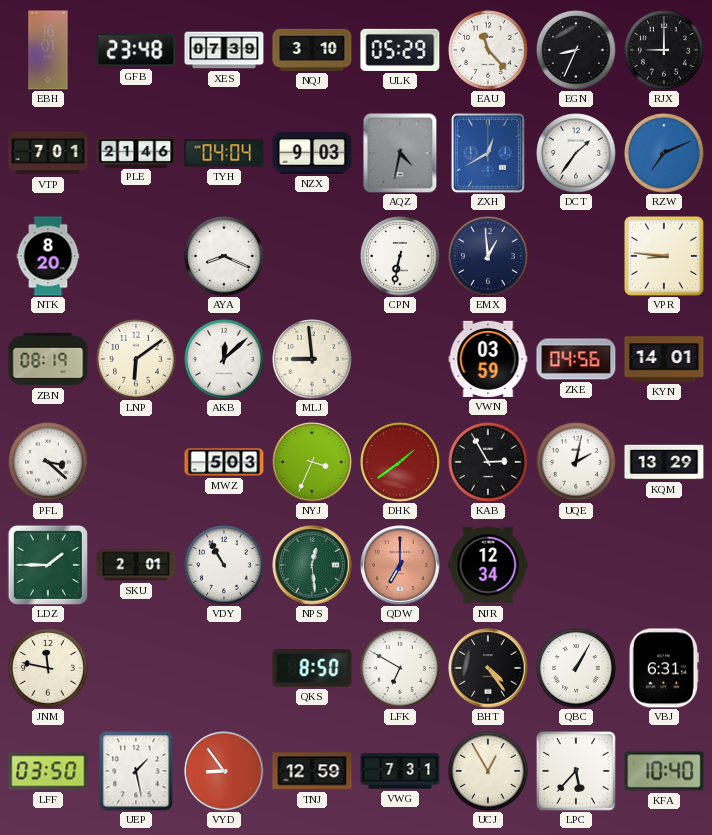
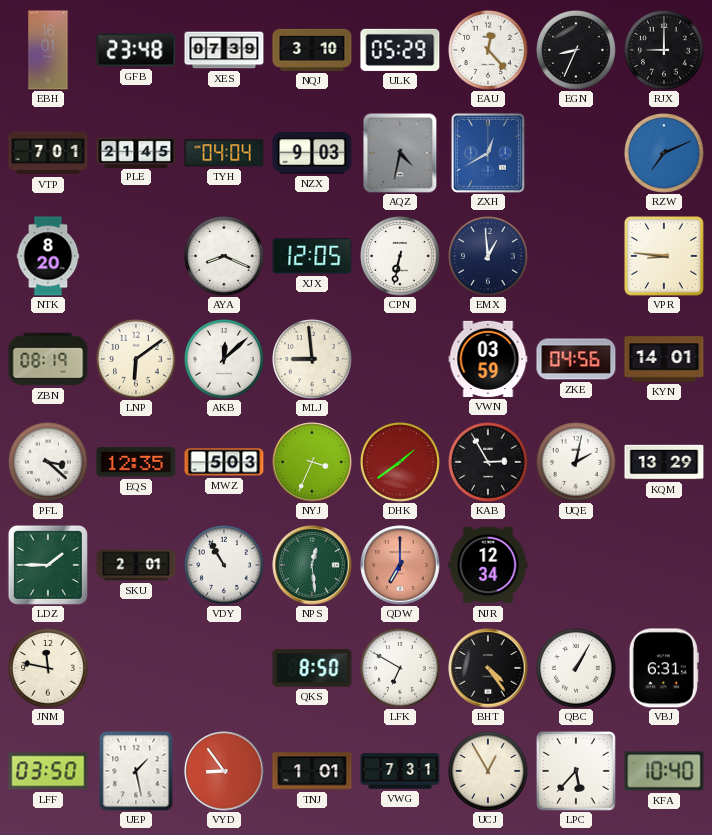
EAU: 11:23 -> 12:23
PLE: 21:46 -> 21:45
DCT: 1:36 -> none
XJX: none -> 12:05
EQS: none -> 12:35
TNJ: 12:59 -> 1:01
